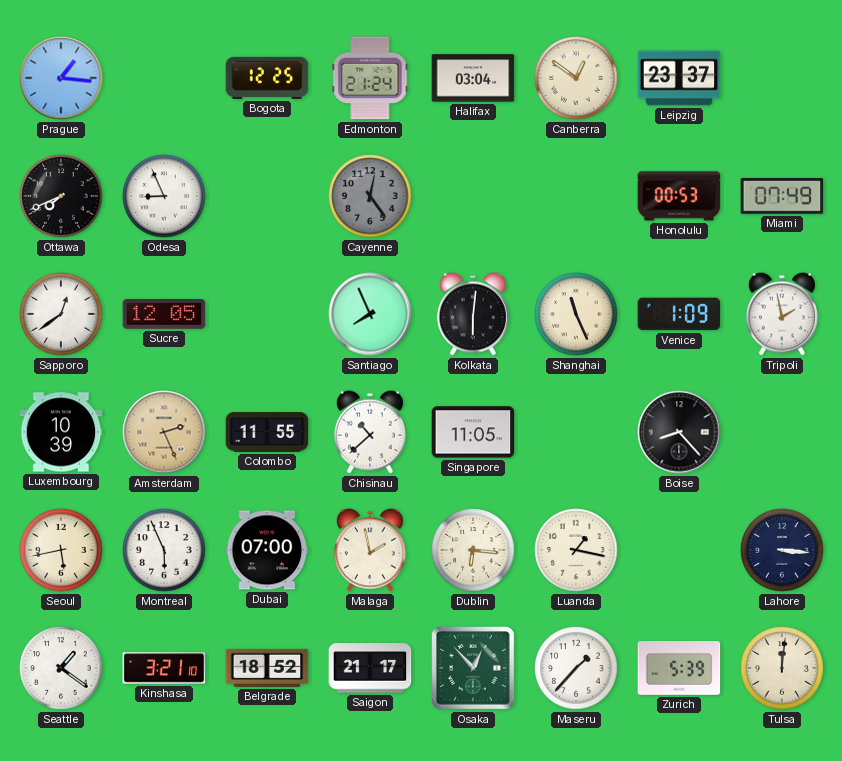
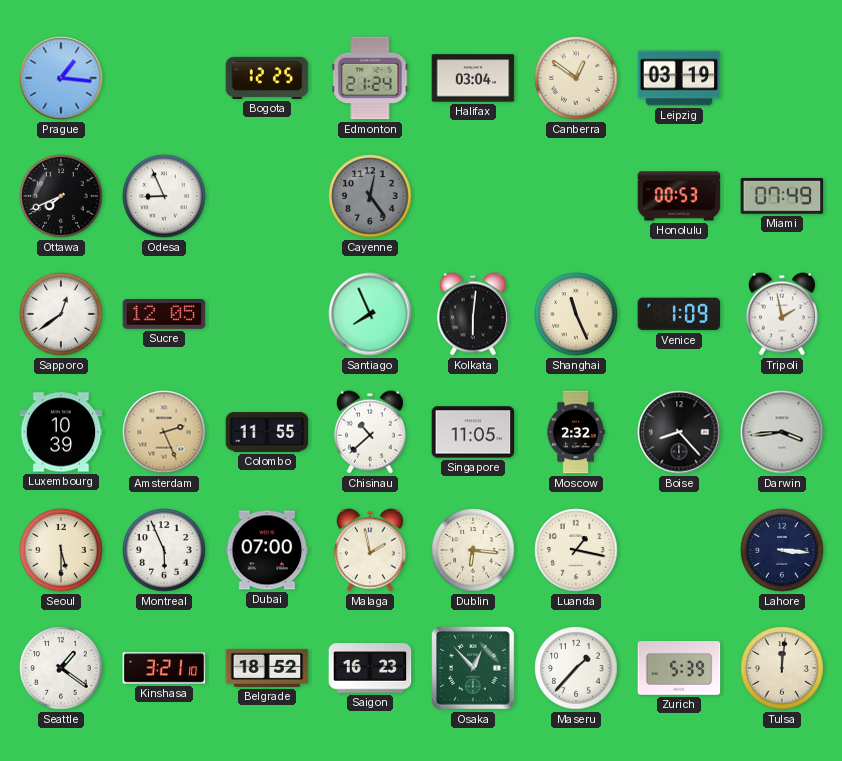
Leipzig: 23:37 -> 03:19
Moscow: none -> 2:32
Darwin: none -> 3:44
Seoul: 5:43 -> 5:30
Saigon: 21:17 -> 16:23
